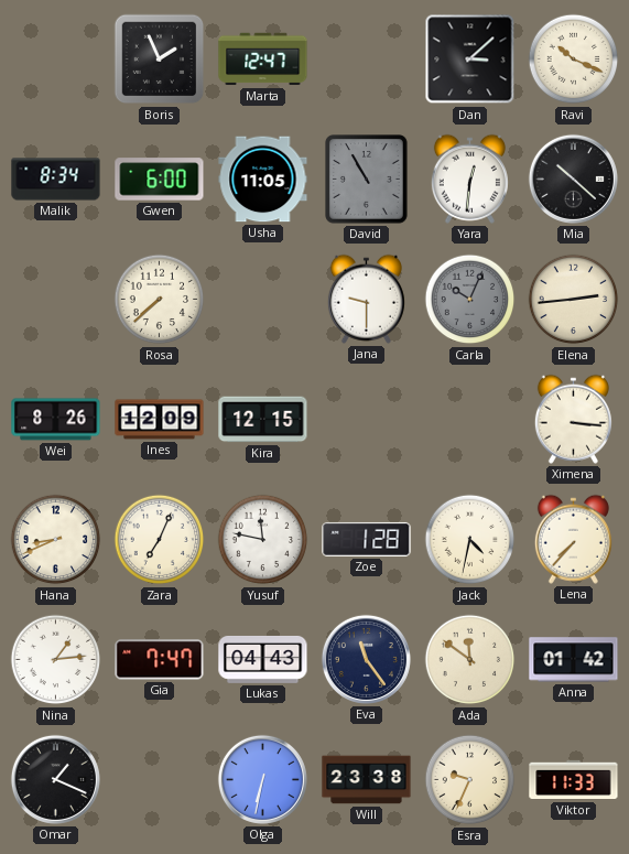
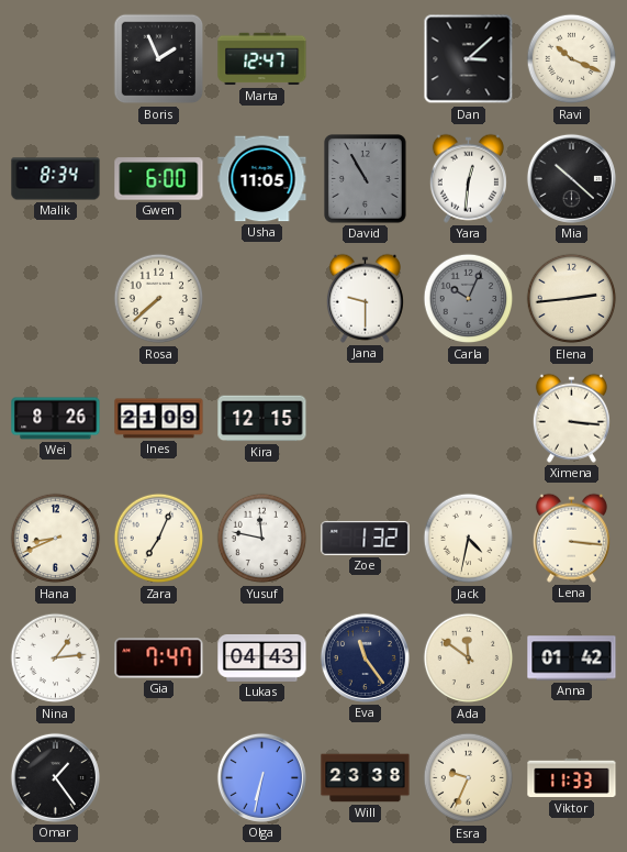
Ines: 12:09 -> 21:09
Zoe: 1:28 -> 1:32
Lena: 7:37 -> 3:16
Omar: 1:19 -> 1:24
